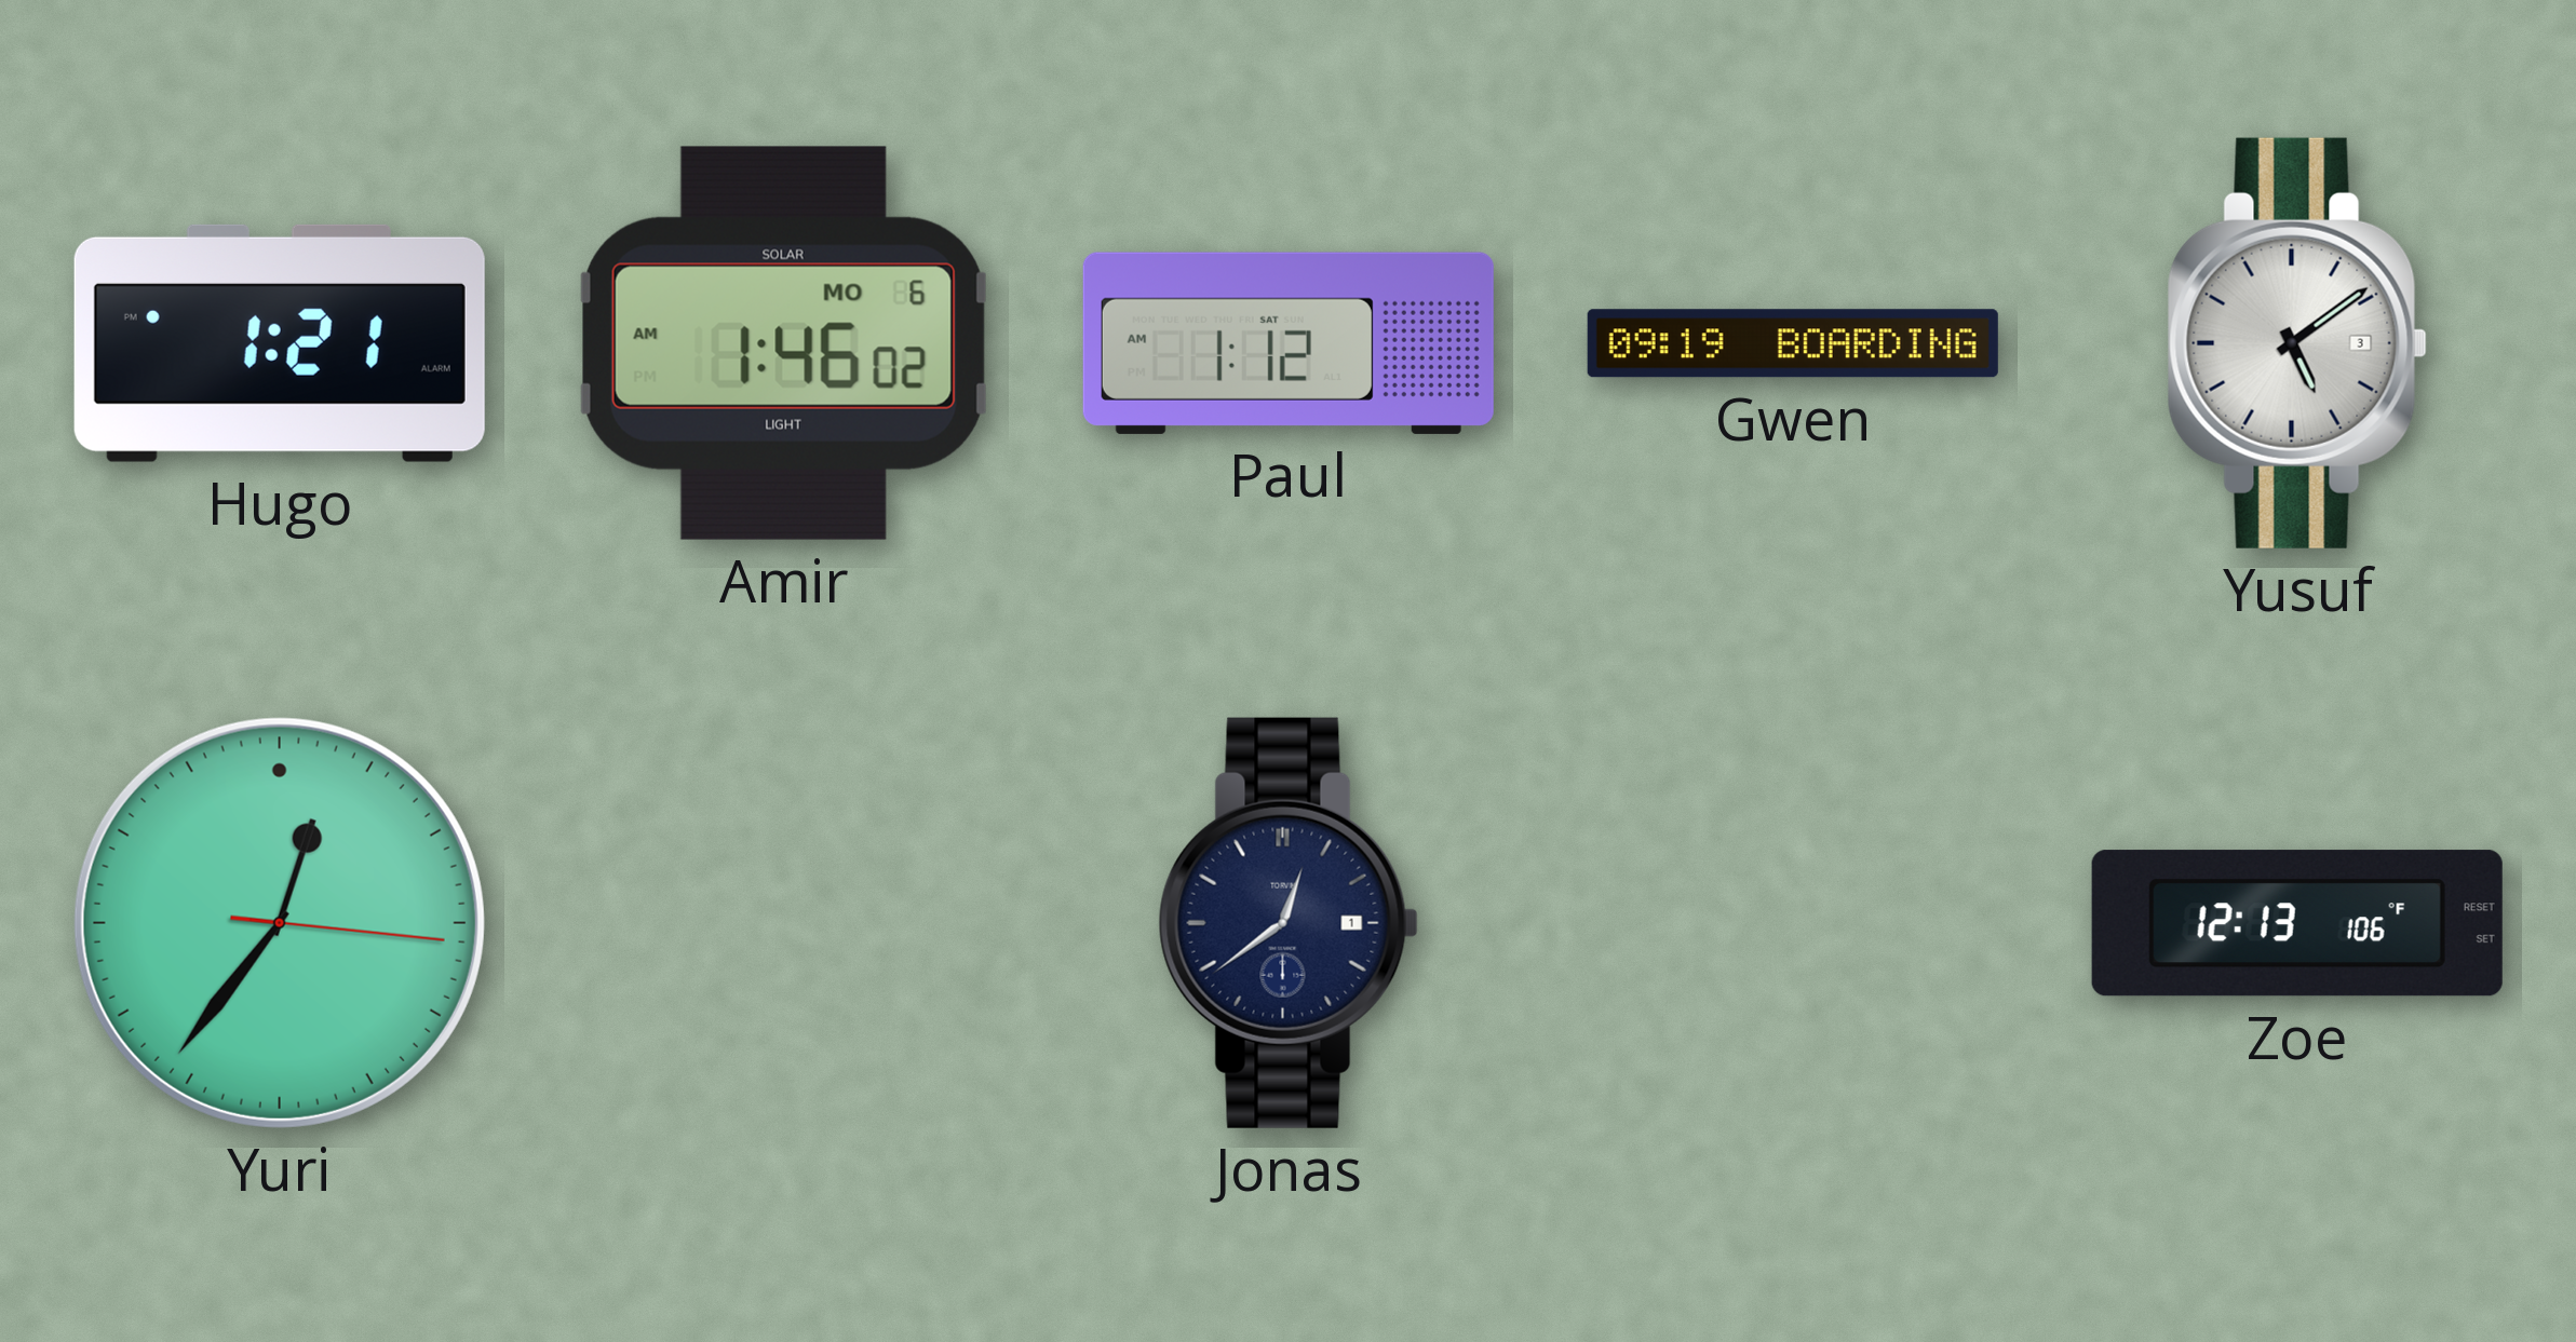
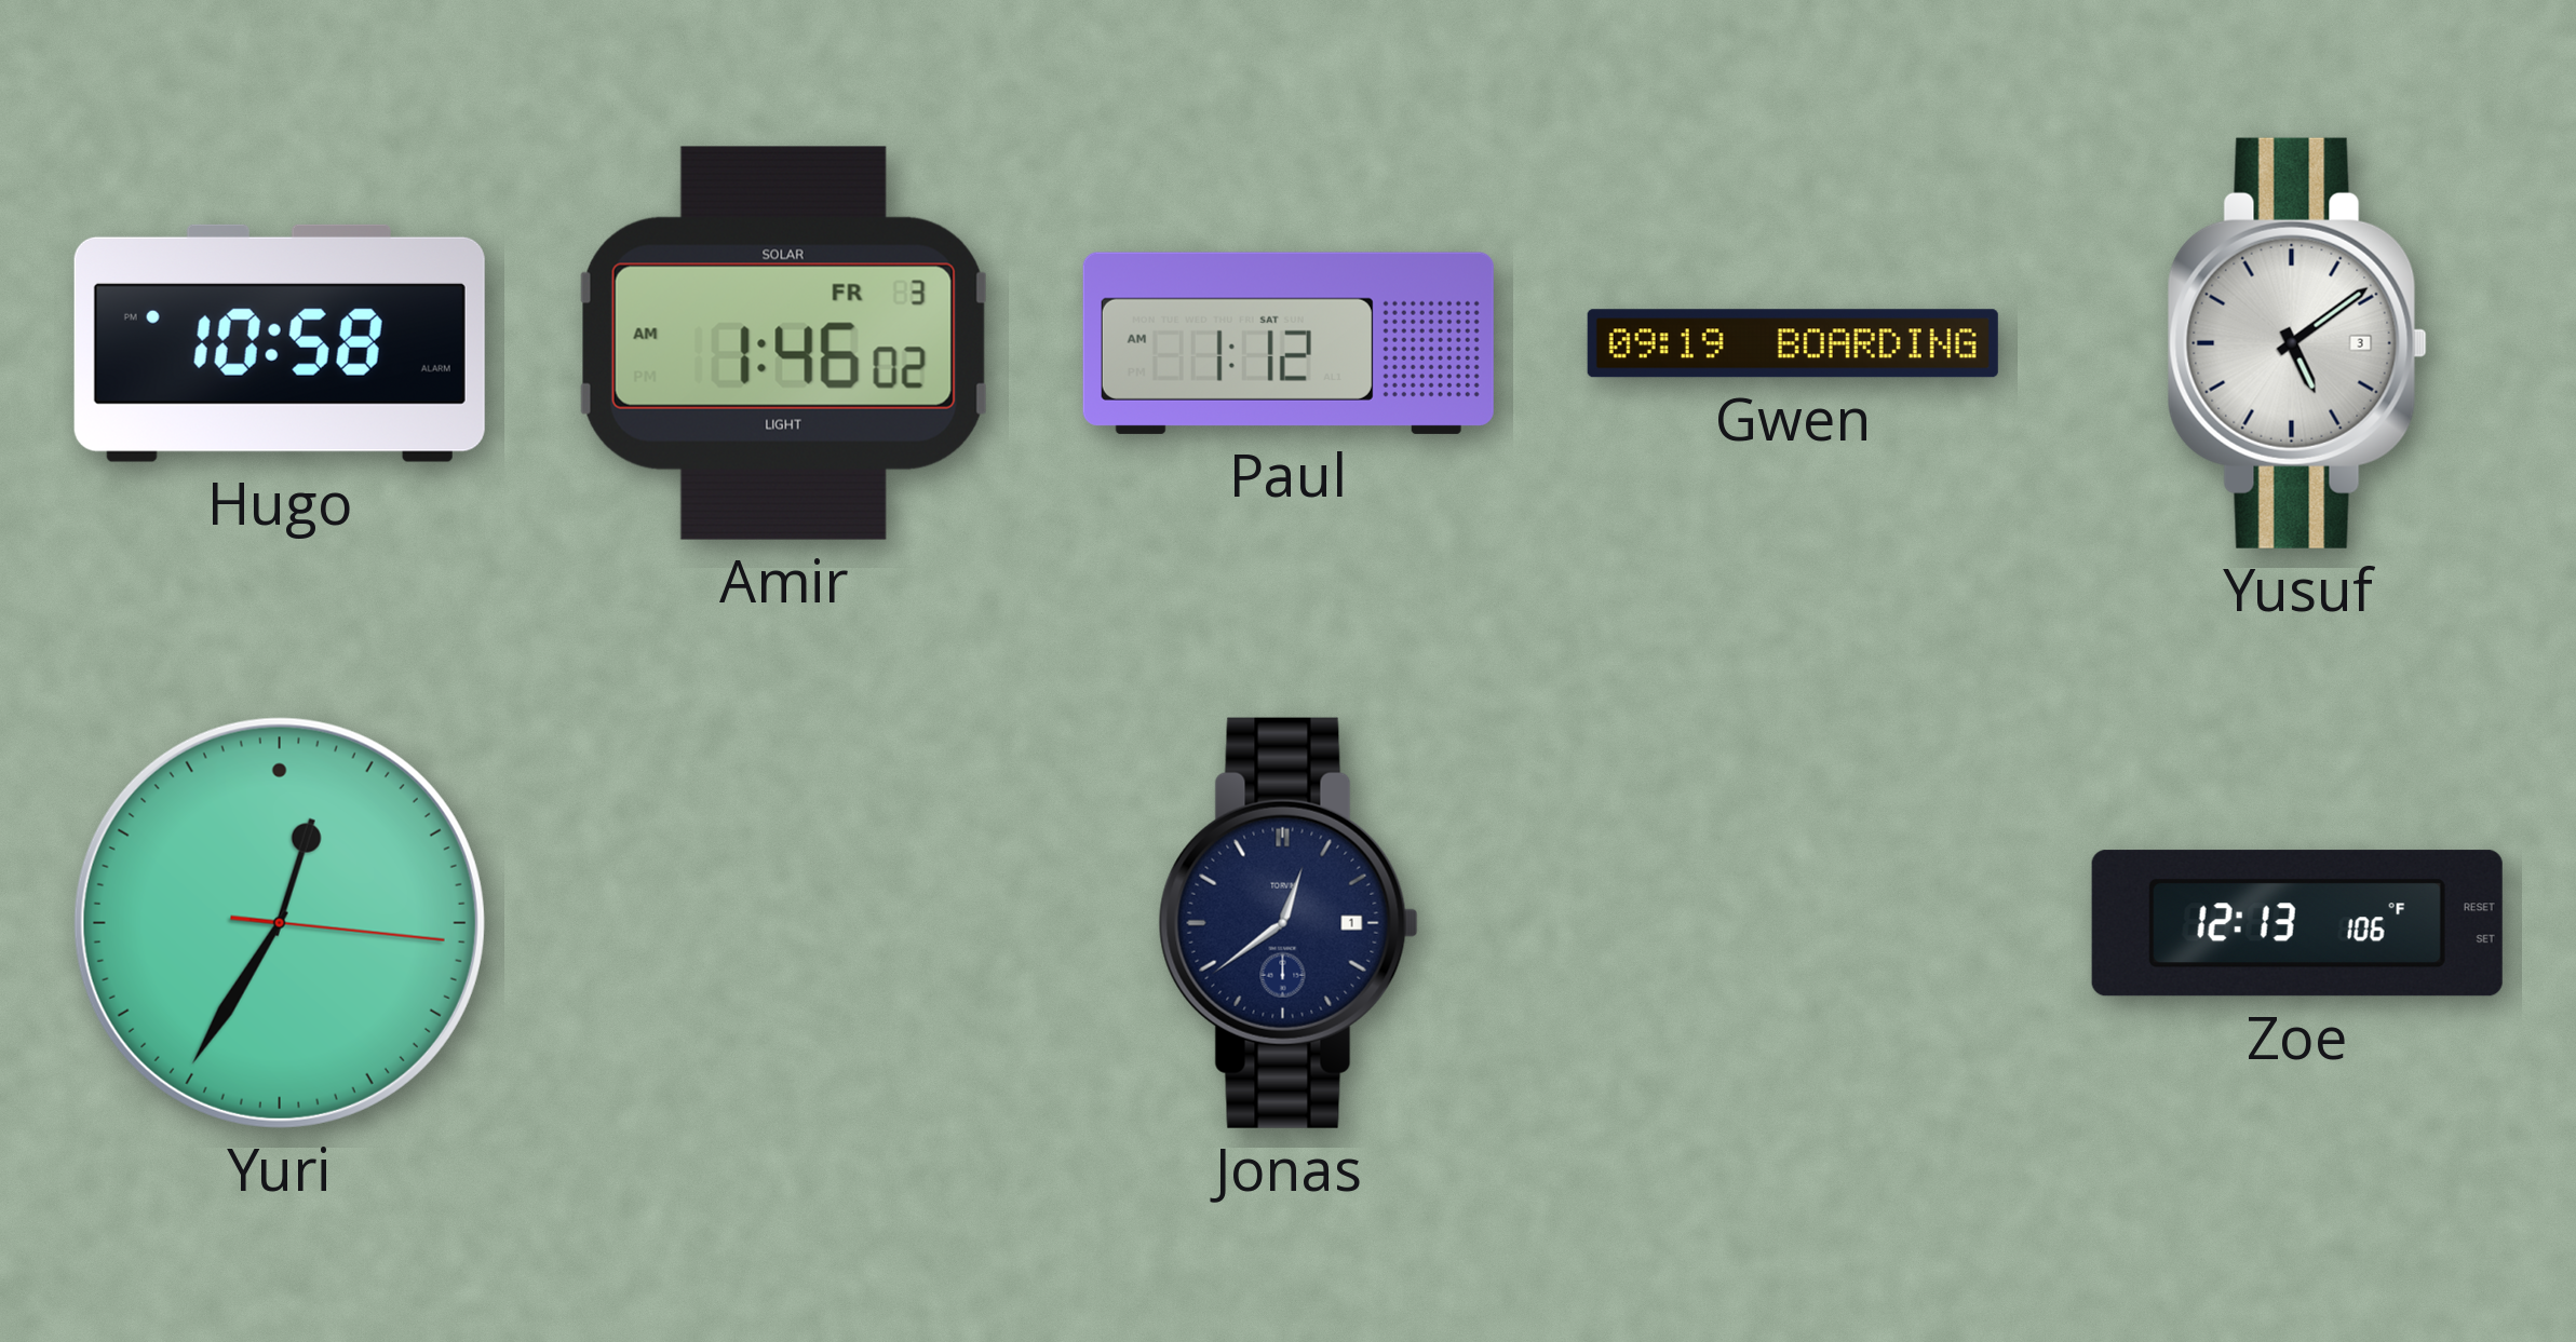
Hugo: 1:21 -> 10:58
Amir date: MO 6 -> FR 3
Yuri: 12:36 -> 12:35
